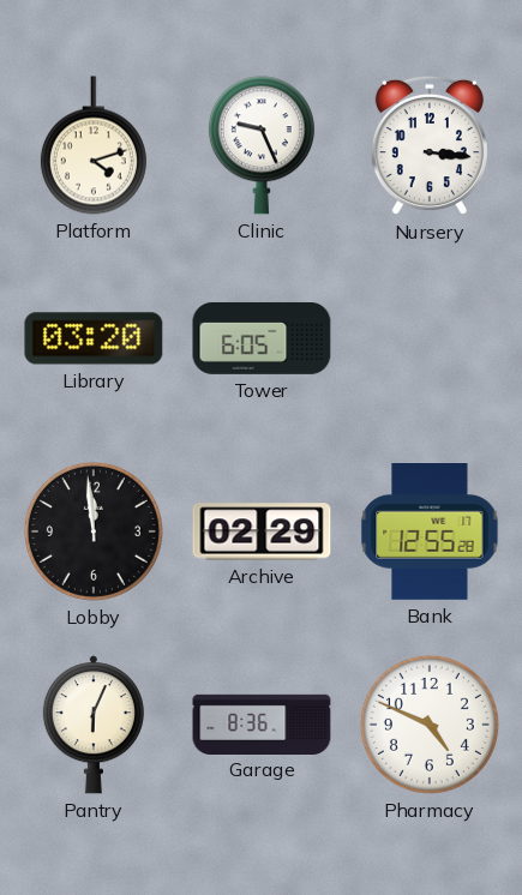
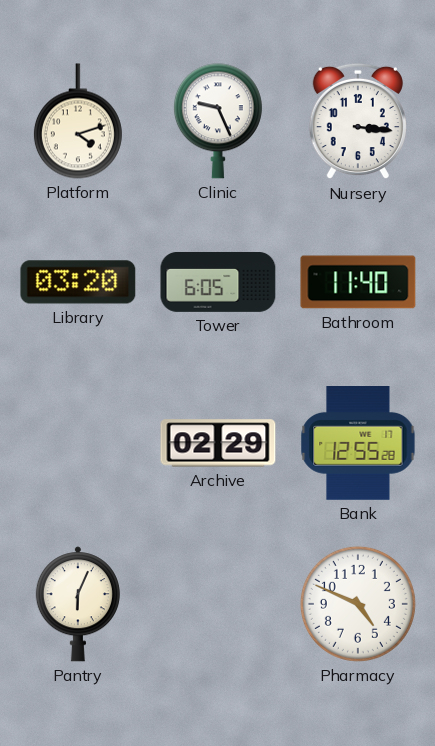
Bathroom: none -> 11:40
Lobby: 11:59 -> none
Garage: 8:36 -> none
